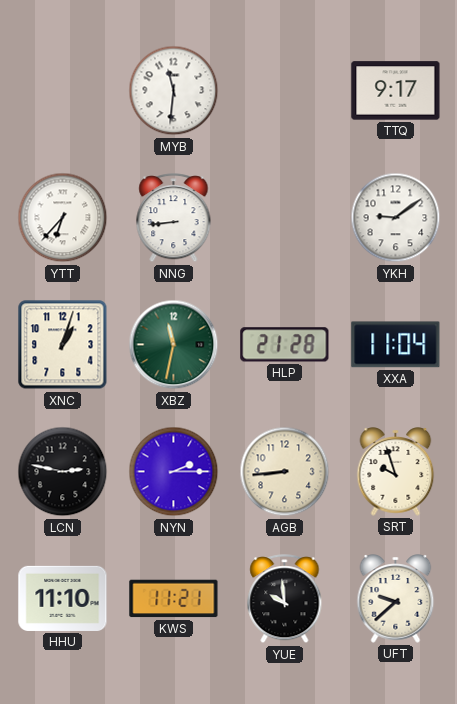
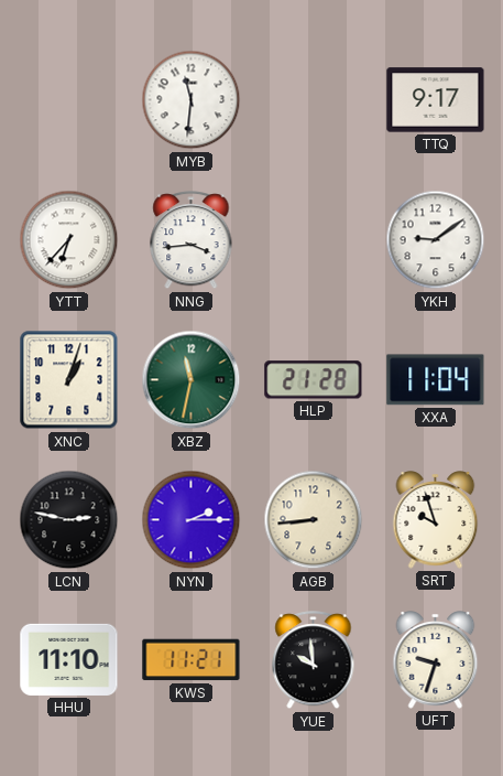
NNG: 8:44 -> 3:44
UFT: 9:38 -> 9:33
